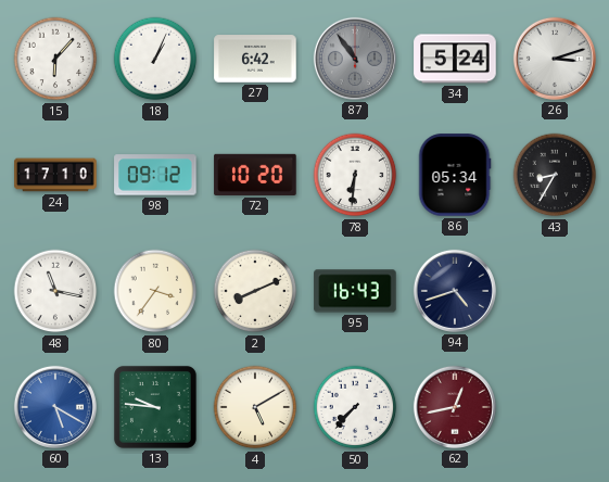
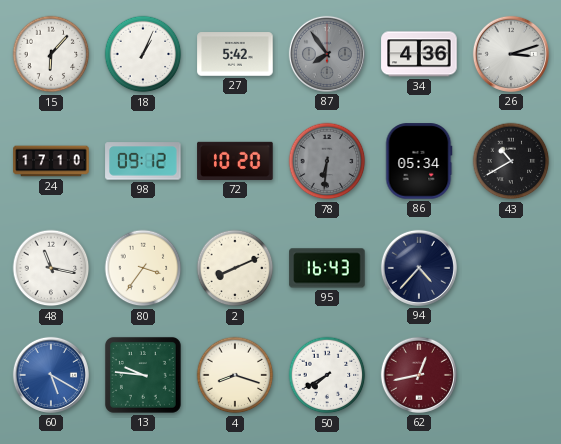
27: 6:42 -> 5:42
87: 10:54 -> 7:54
34: 5:24 -> 4:36
78 dial: white -> grey
43: 8:35 -> 10:40
94: 4:42 -> 4:37
4: 5:10 -> 8:18
50: 7:37 -> 7:40
